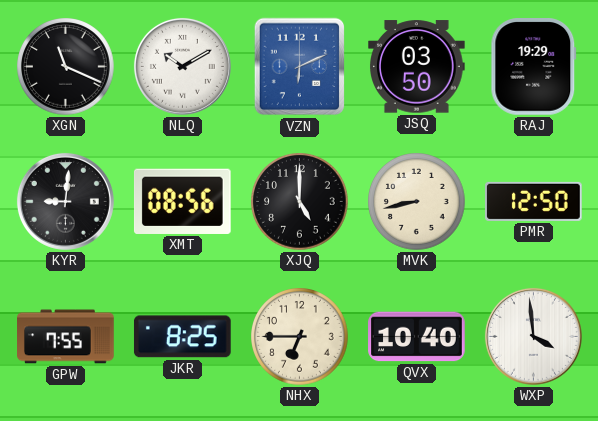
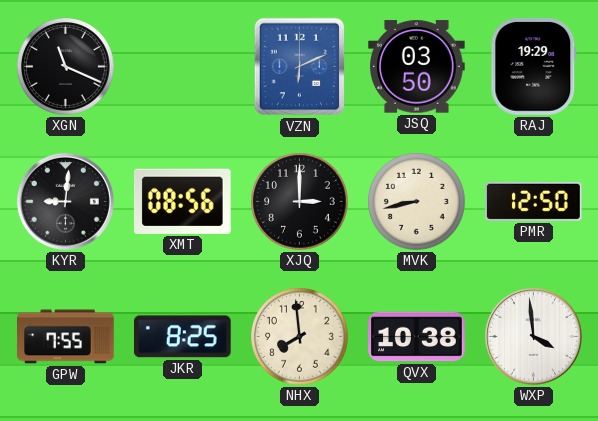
NLQ: 10:10 -> none
XJQ: 5:00 -> 3:00
NHX: 6:45 -> 7:59
QVX: 10:40 -> 10:38
